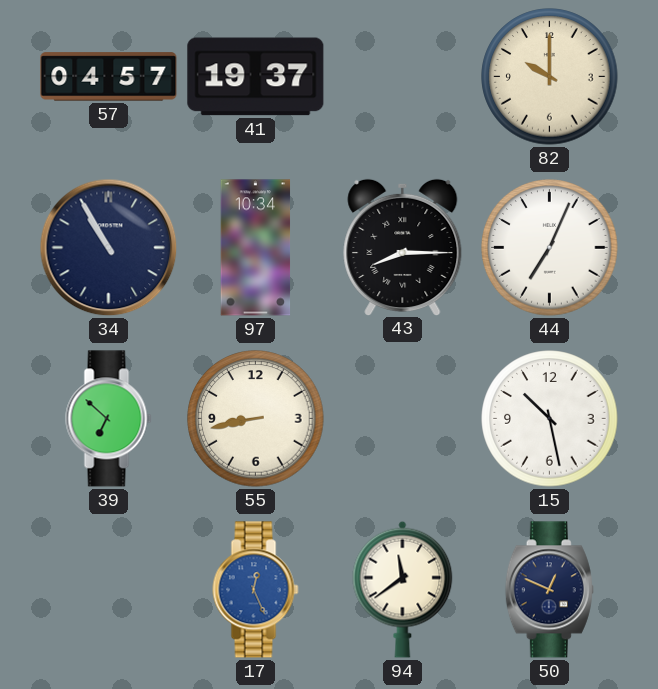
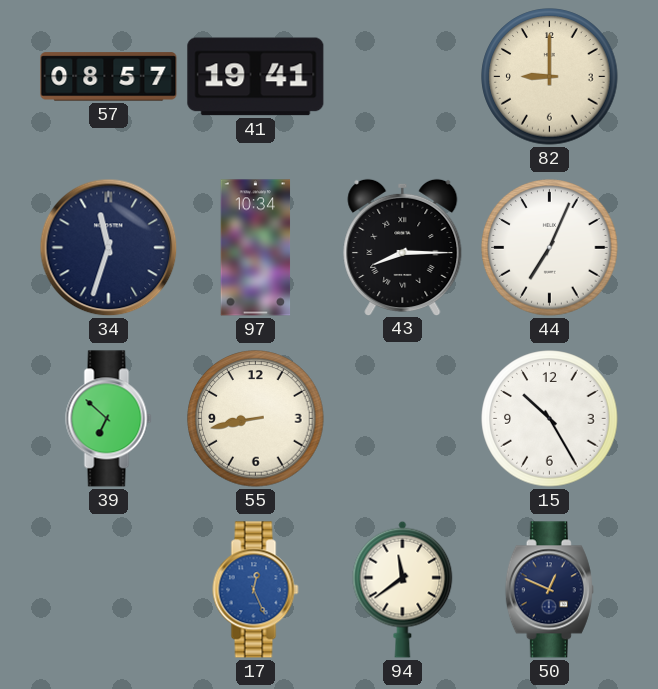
57: 04:57 -> 08:57
41: 19:37 -> 19:41
82: 10:00 -> 9:00
34: 10:55 -> 11:33
15: 10:28 -> 10:25
